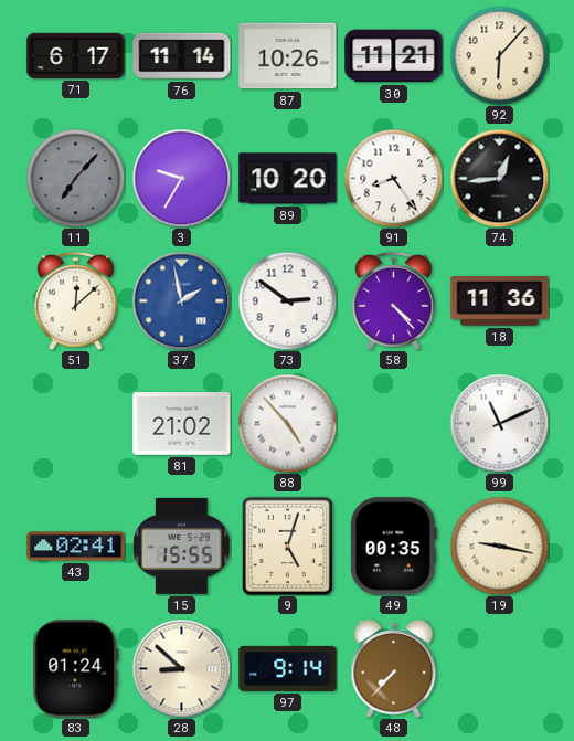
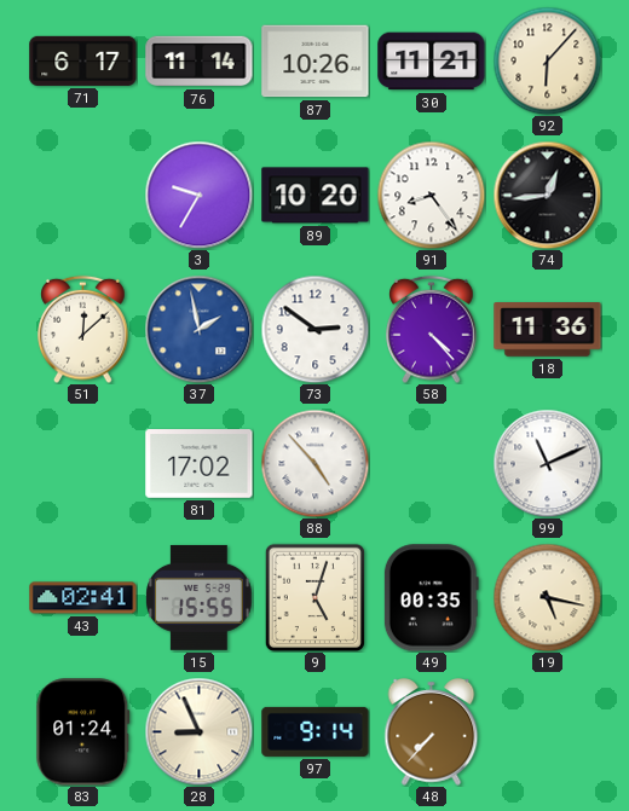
11: 7:07 -> none
81: 21:02 -> 17:02
19: 9:17 -> 5:17
28: 8:52 -> 8:56
